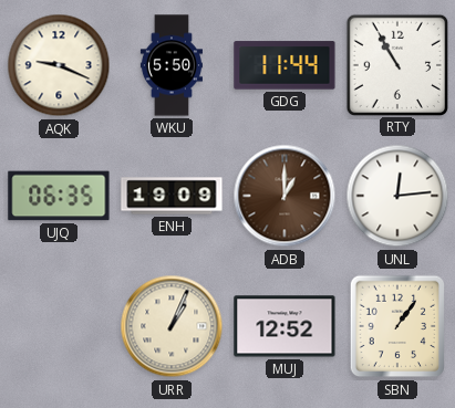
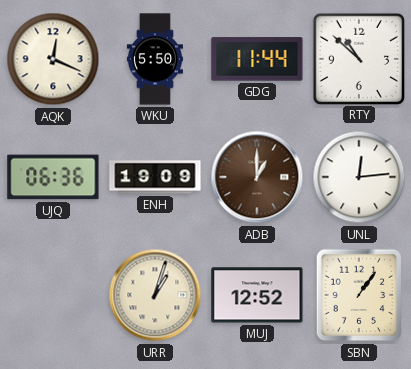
AQK: 9:19 -> 12:19
RTY: 10:55 -> 10:52
UJQ: 06:35 -> 06:36
URR: 1:04 -> 1:03
